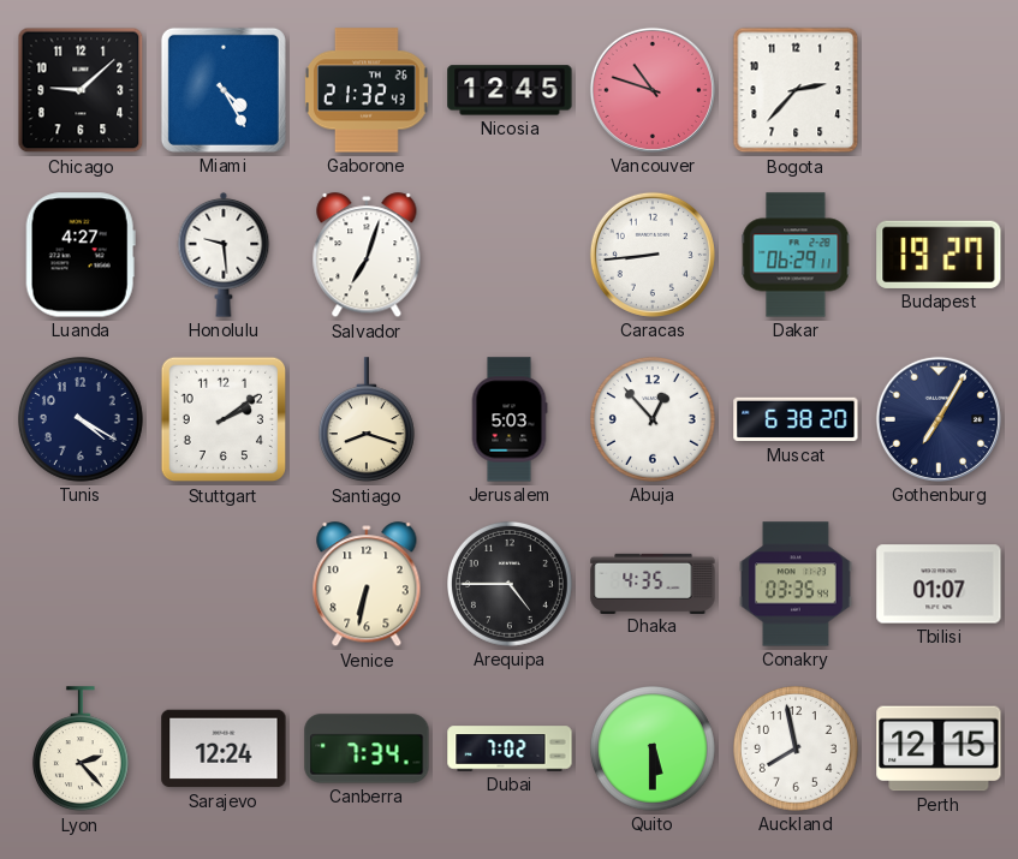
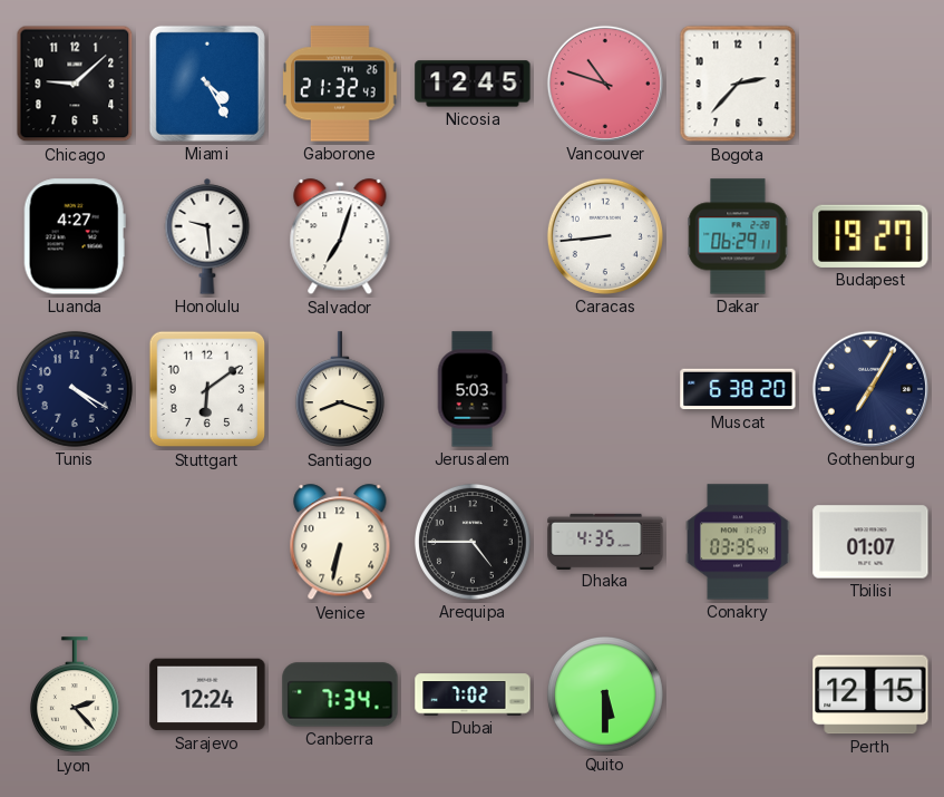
Stuttgart: 2:09 -> 6:09
Abuja: 12:53 -> none
Auckland: 7:58 -> none
